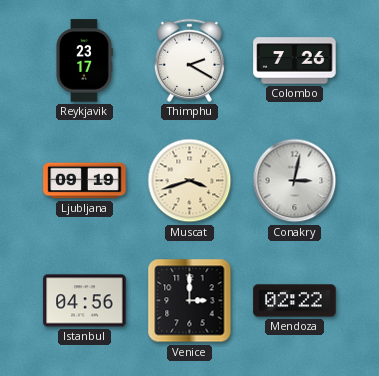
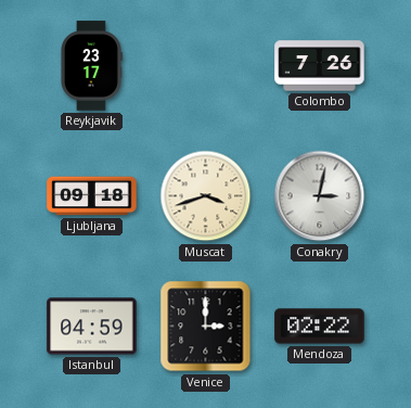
Thimphu: 2:20 -> none
Ljubljana: 09:19 -> 09:18
Istanbul: 04:56 -> 04:59
